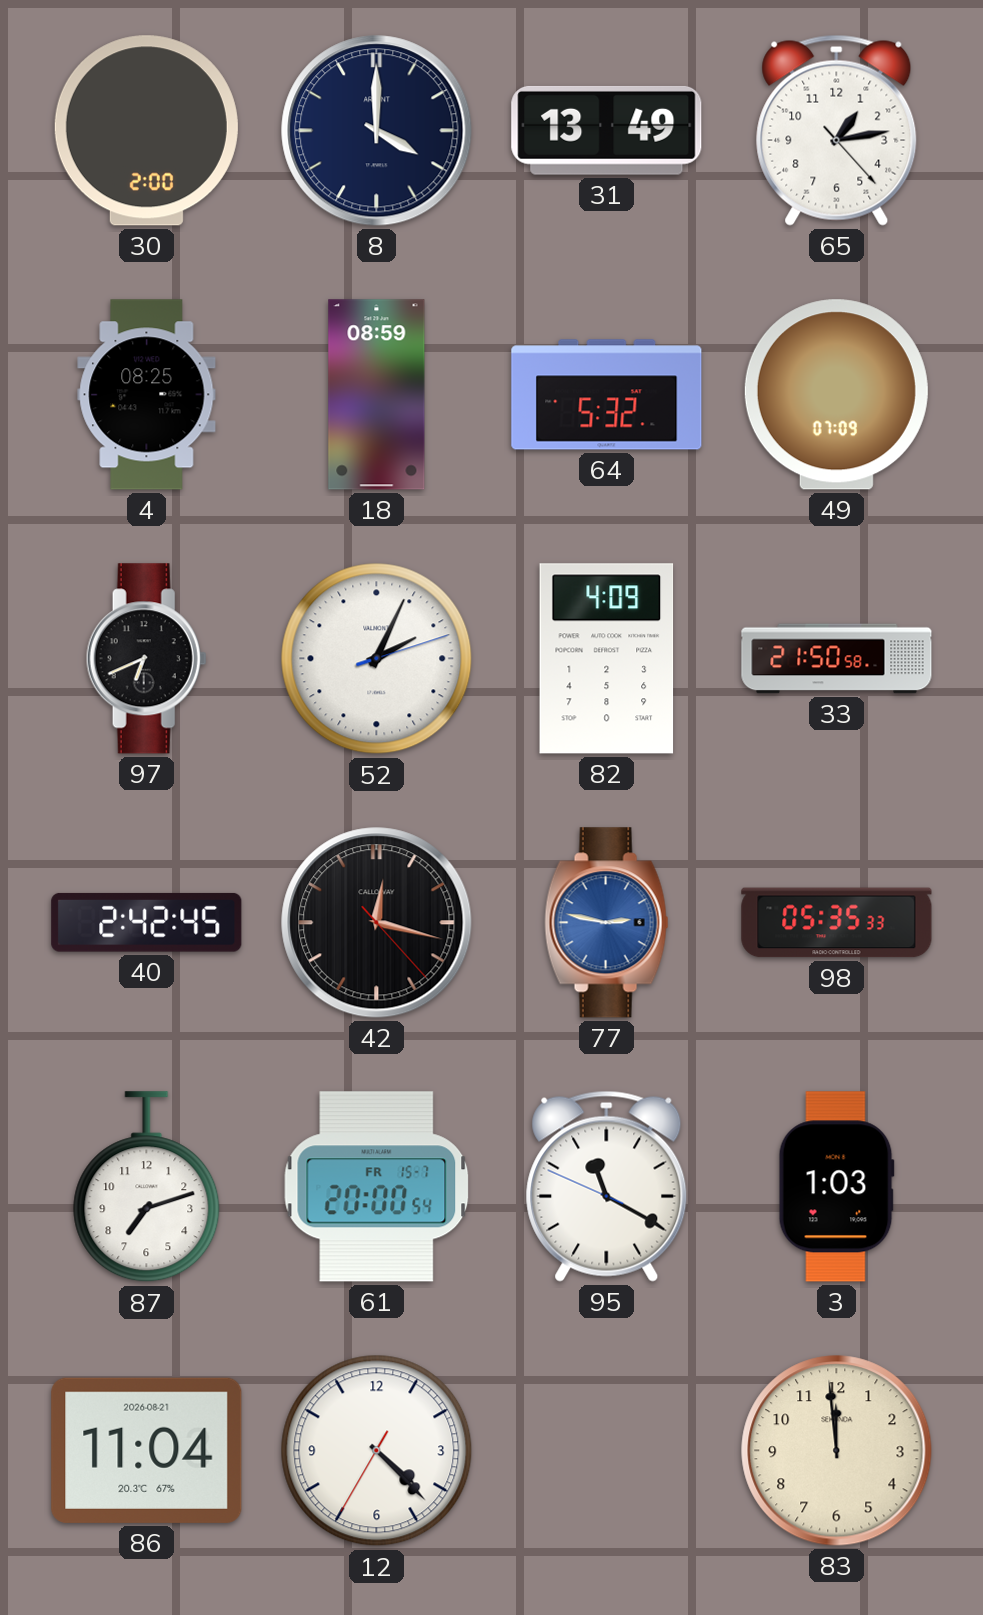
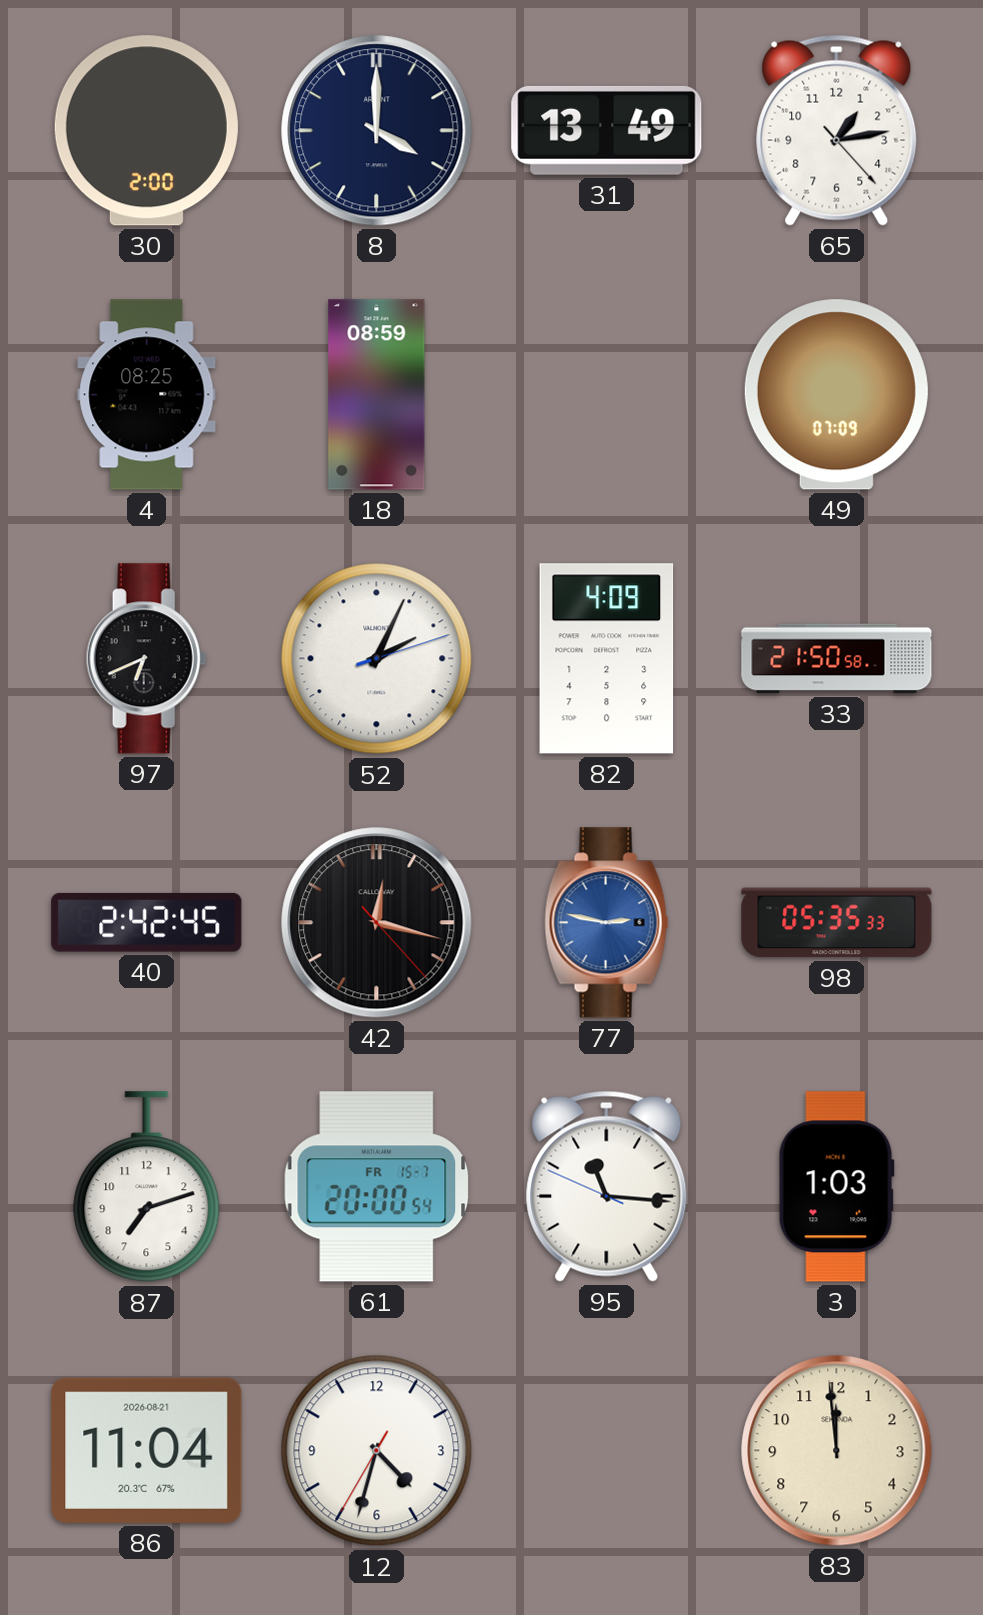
64: 5:32 -> none
95: 11:19 -> 11:15
12: 4:22 -> 4:32
